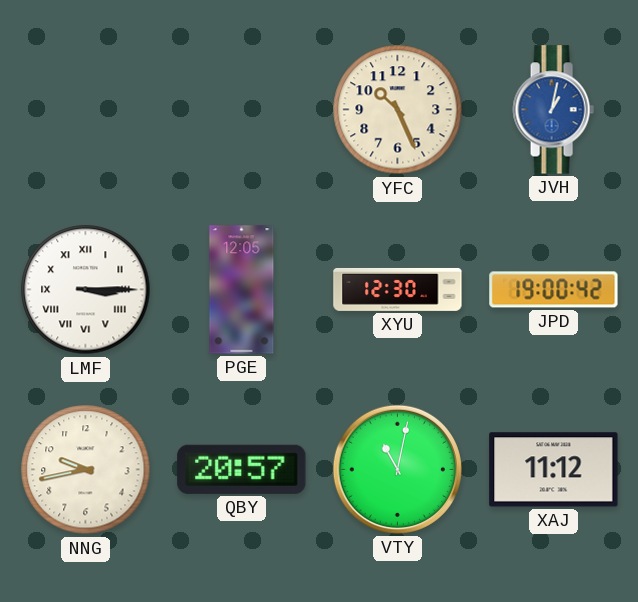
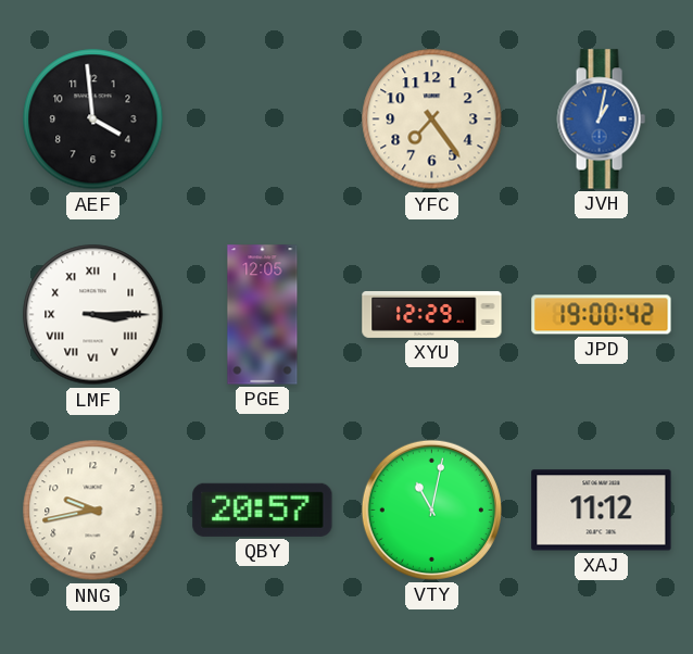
AEF: none -> 3:59
YFC: 10:26 -> 7:24
XYU: 12:30 -> 12:29
